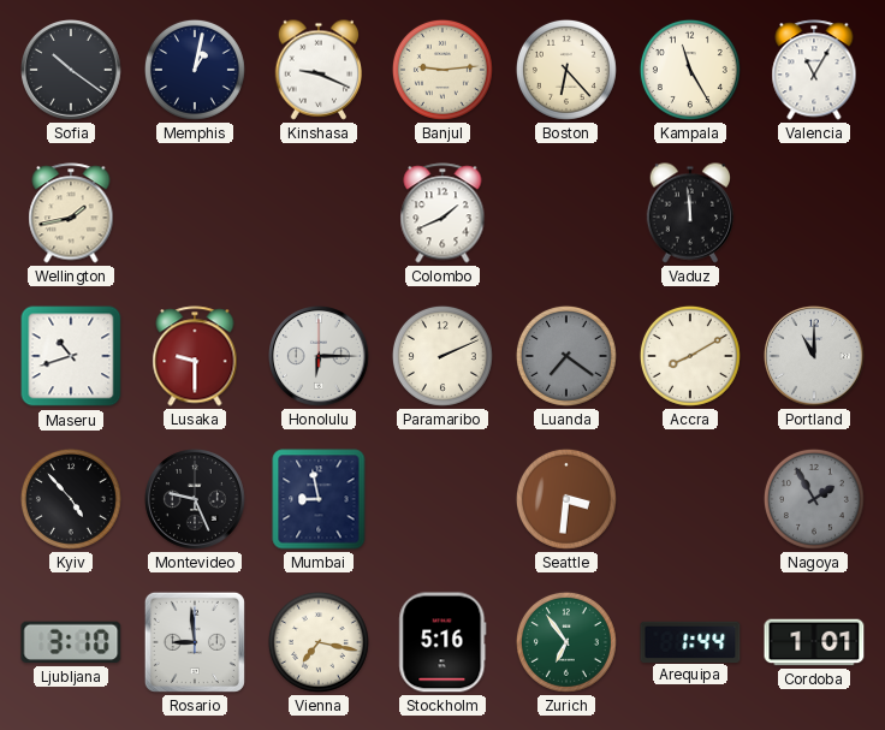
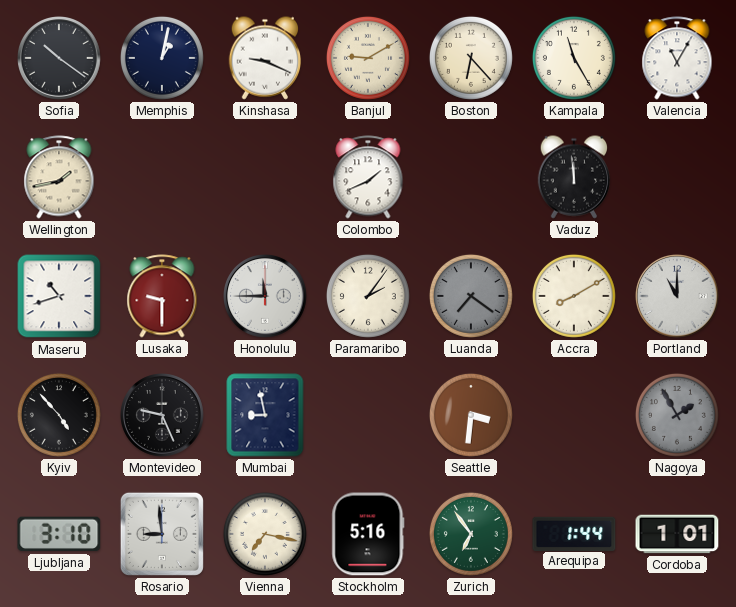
Banjul: 9:14 -> 9:10
Honolulu: 6:15 -> 11:45
Paramaribo: 2:11 -> 2:06
